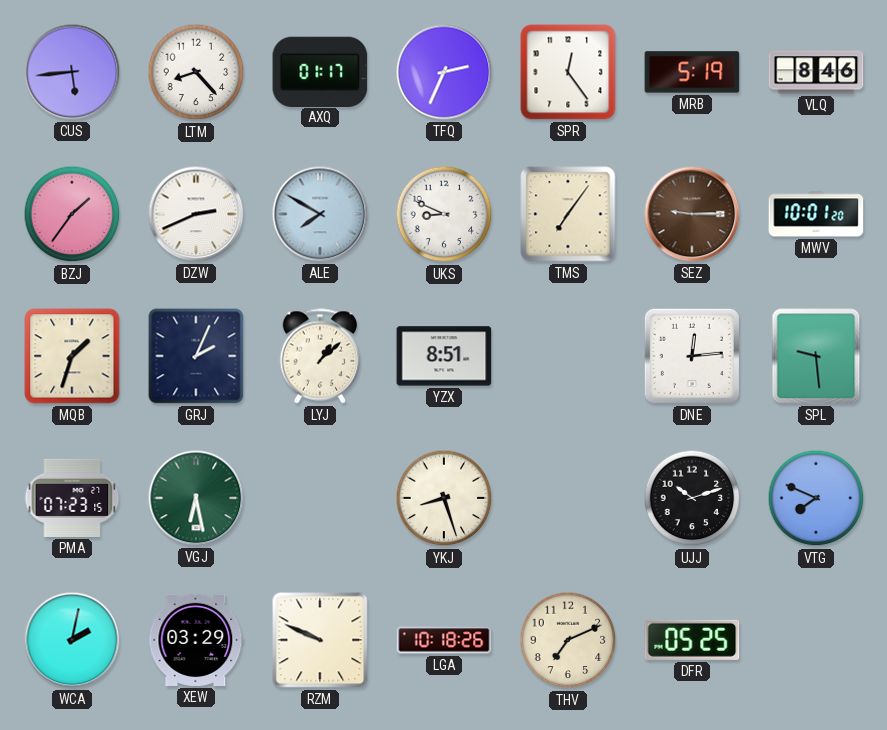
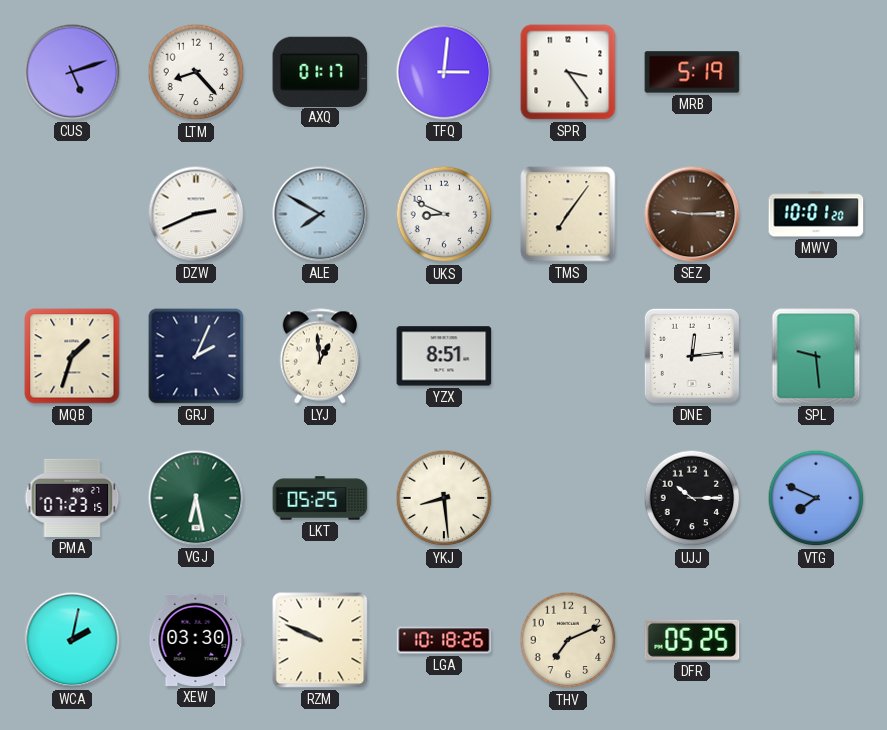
CUS: 5:44 -> 5:12
TFQ: 2:34 -> 3:01
SPR: 12:24 -> 3:24
VLQ: 8:46 -> none
BZJ: 1:36 -> none
LYJ: 1:08 -> 12:59
LKT: none -> 05:25
YKJ: 8:27 -> 8:29
UJJ: 10:12 -> 10:15
XEW: 03:29 -> 03:30
